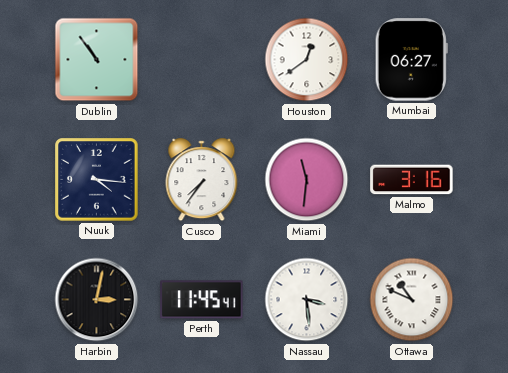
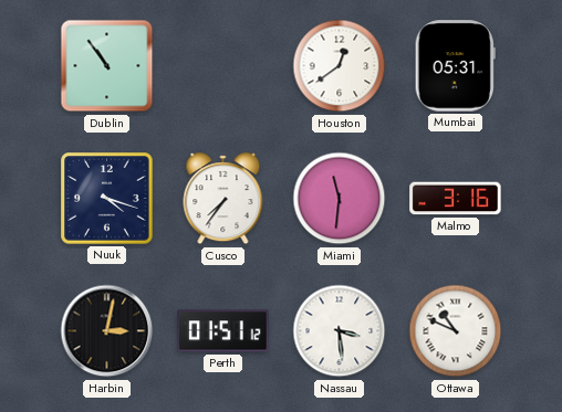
Mumbai: 06:27 -> 05:31
Nuuk: 4:16 -> 4:18
Perth: 11:45 -> 01:51
